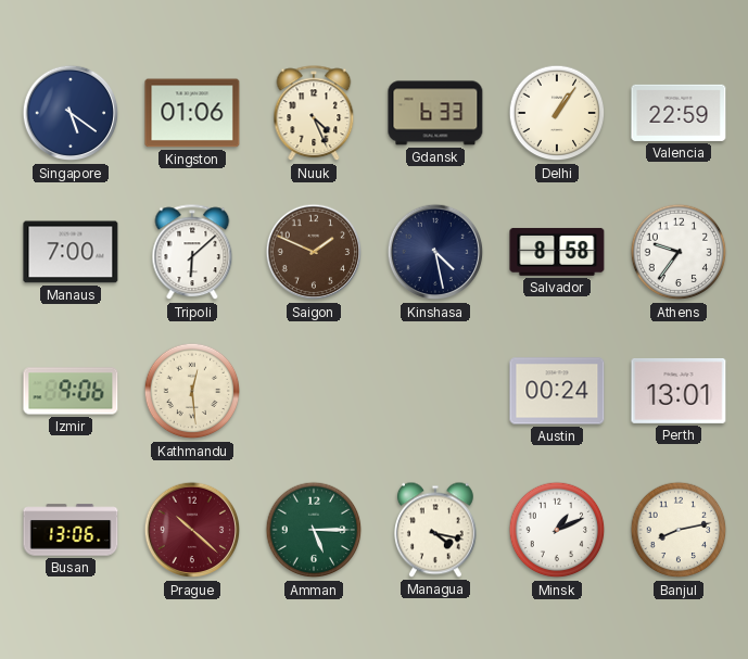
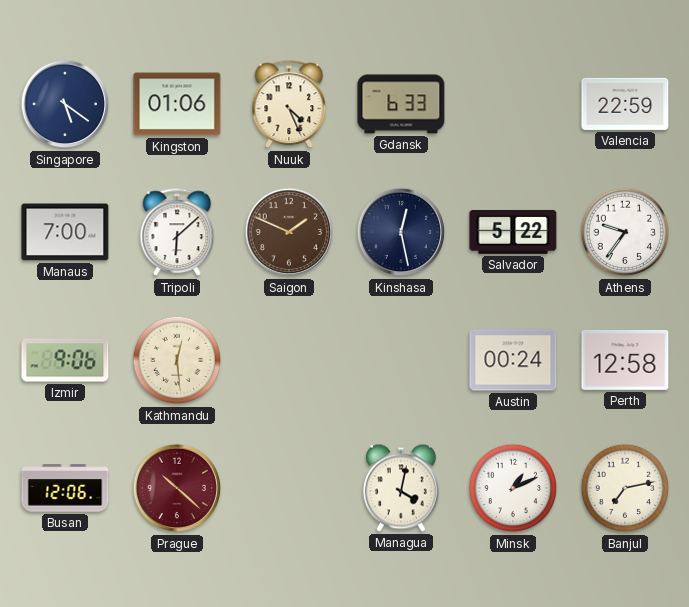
Delhi: 1:06 -> none
Kinshasa: 4:28 -> 12:28
Salvador: 8:58 -> 5:22
Perth: 13:01 -> 12:58
Busan: 13:06 -> 12:06
Amman: 5:15 -> none
Managua: 4:17 -> 4:02
Banjul: 8:13 -> 7:13
